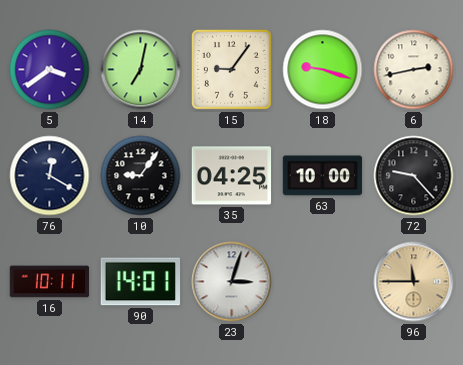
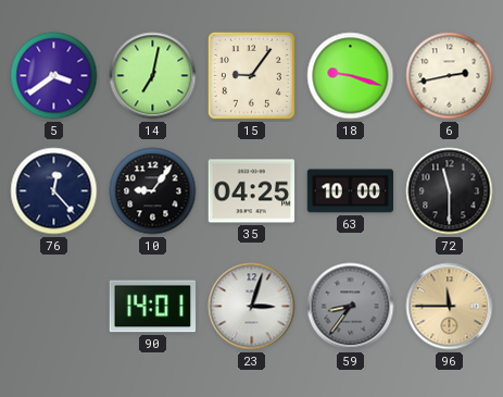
76: 12:20 -> 12:23
72: 9:23 -> 11:30
16: 10:11 -> none
59: none -> 8:36
